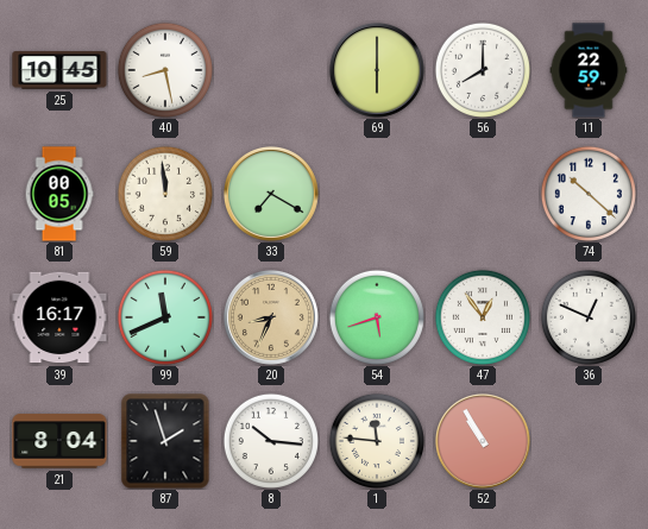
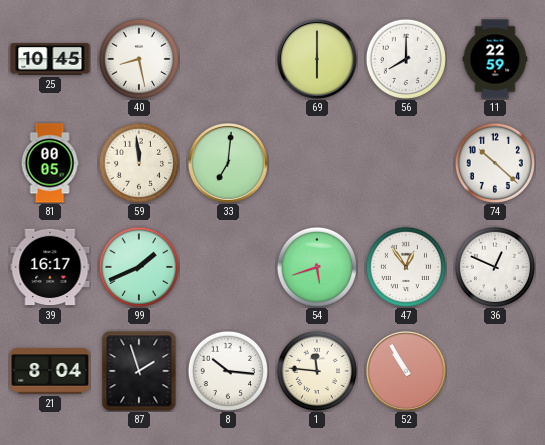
33: 7:20 -> 7:01
99: 11:41 -> 1:41
20: 8:34 -> none
